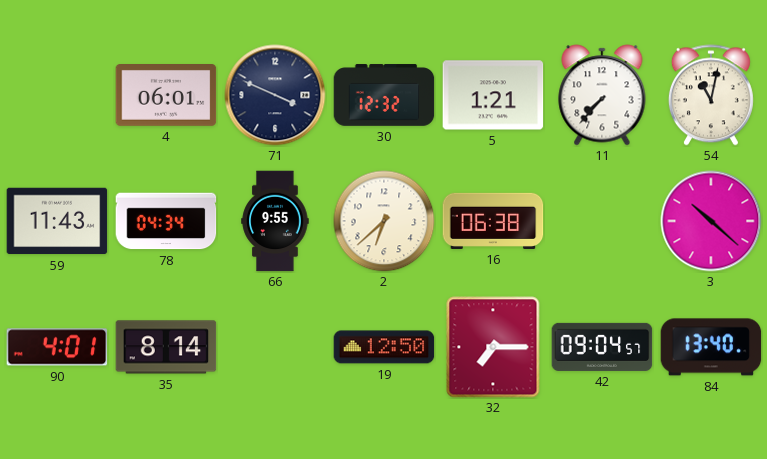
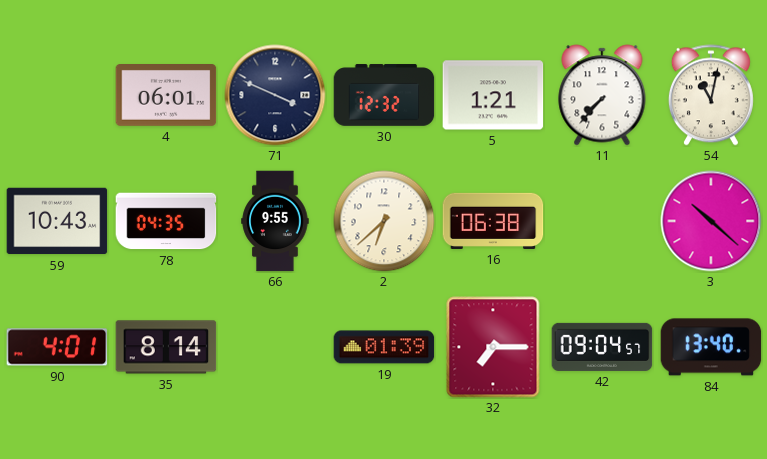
59: 11:43 -> 10:43
78: 04:34 -> 04:35
19: 12:50 -> 01:39
